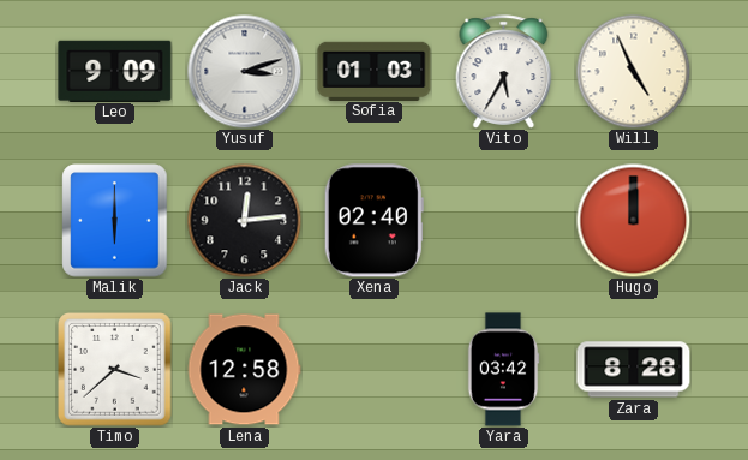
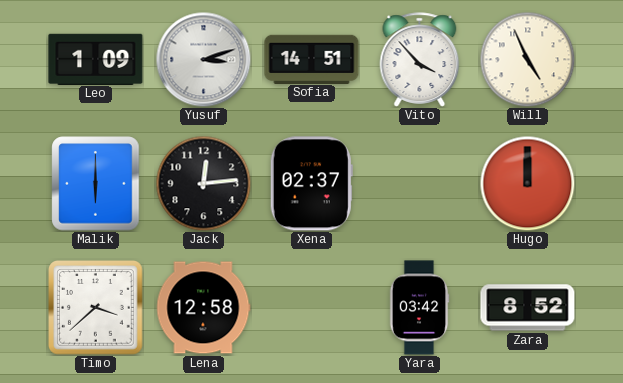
Leo: 9:09 -> 1:09
Sofia: 01:03 -> 14:51
Vito: 5:35 -> 3:53
Xena: 02:40 -> 02:37
Zara: 8:28 -> 8:52
